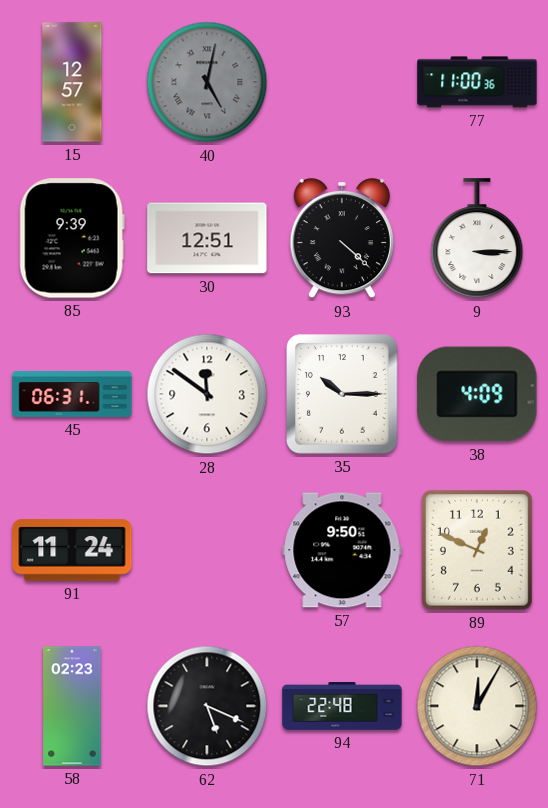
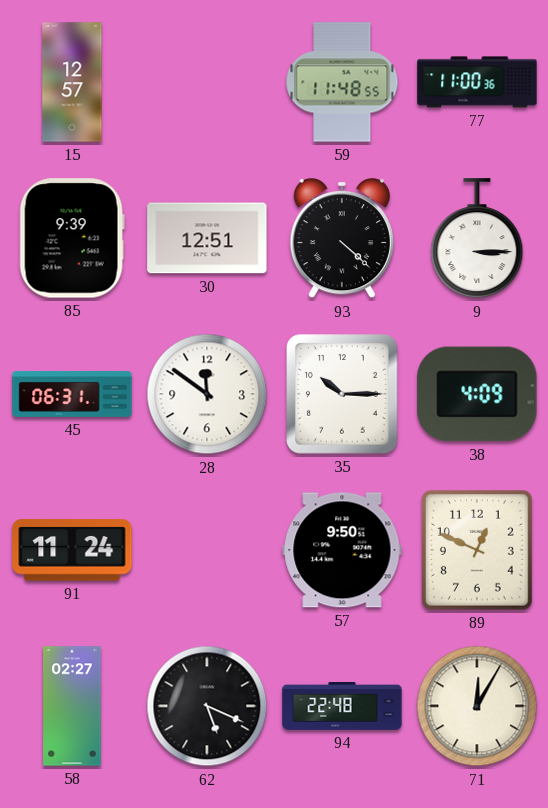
40: 5:02 -> none
59: none -> 11:48
58: 02:23 -> 02:27
